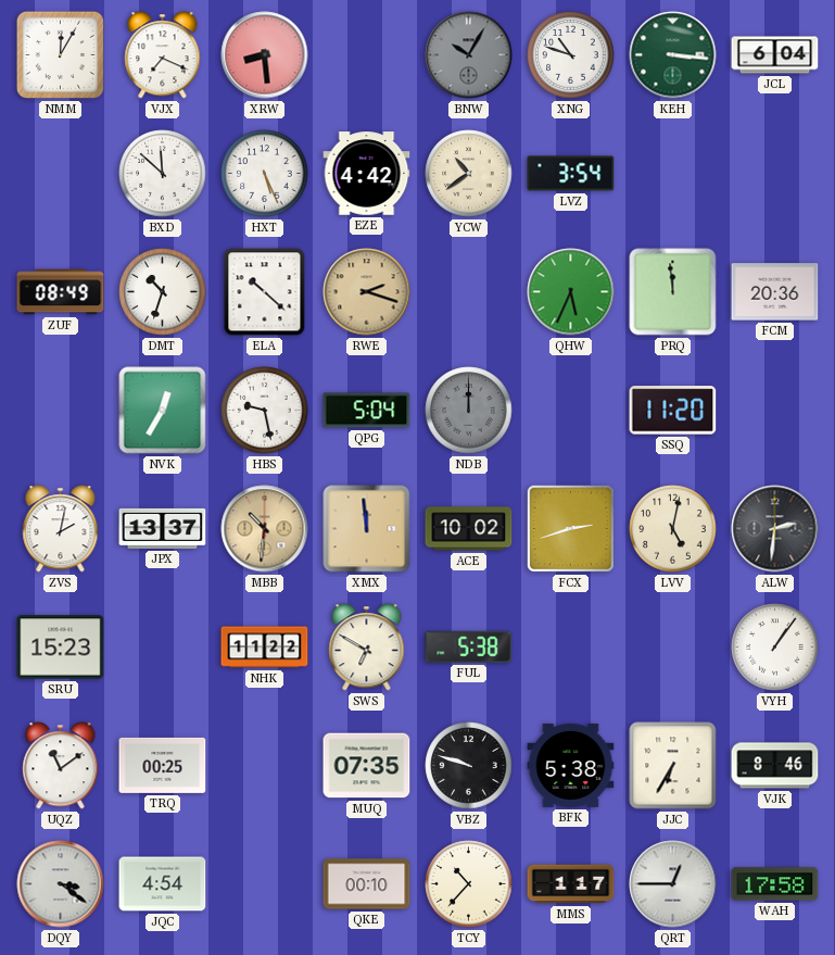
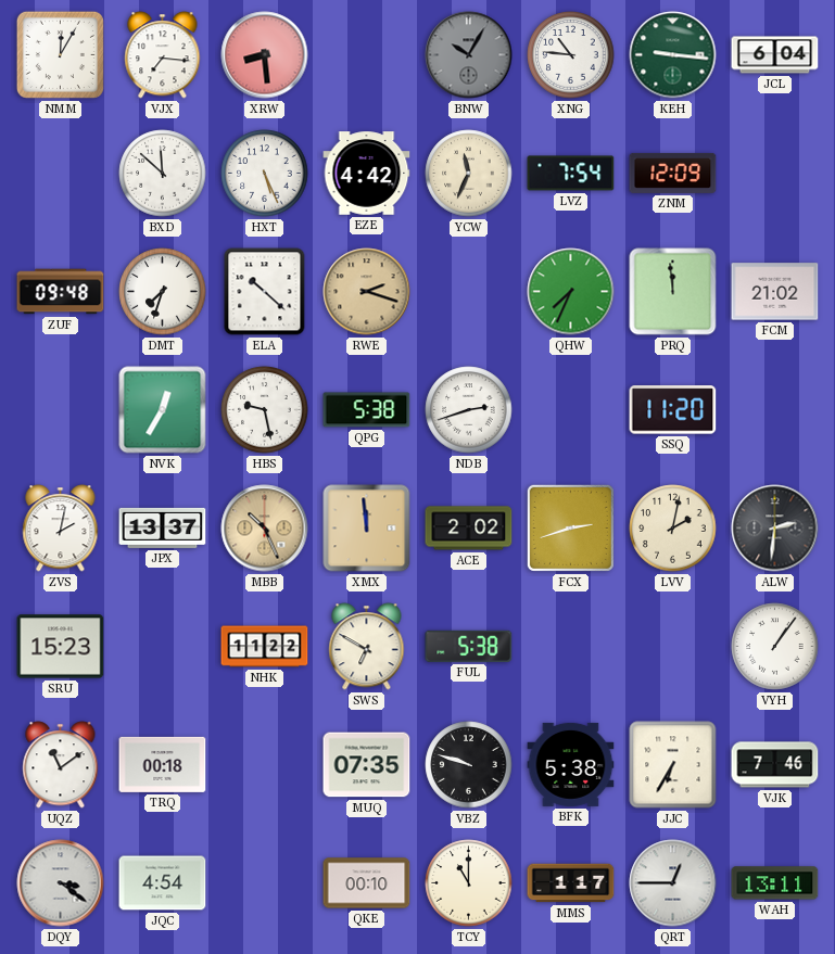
VJX: 7:19 -> 7:16
XNG: 10:48 -> 10:46
KEH: 3:16 -> 9:16
YCW: 10:39 -> 11:34
LVZ: 3:54 -> 7:54
ZNM: none -> 12:09
ZUF: 08:49 -> 09:48
DMT: 10:33 -> 7:33
QHW: 5:34 -> 7:34
FCM: 20:36 -> 21:02
QPG: 5:04 -> 5:38
NDB: 12:00 -> 2:42
NDB dial: grey -> white
MBB: 10:31 -> 10:26
ACE: 10:02 -> 2:02
LVV: 5:02 -> 2:02
TRQ: 00:25 -> 00:18
VJK: 8:46 -> 7:46
TCY: 10:37 -> 11:00
WAH: 17:58 -> 13:11
